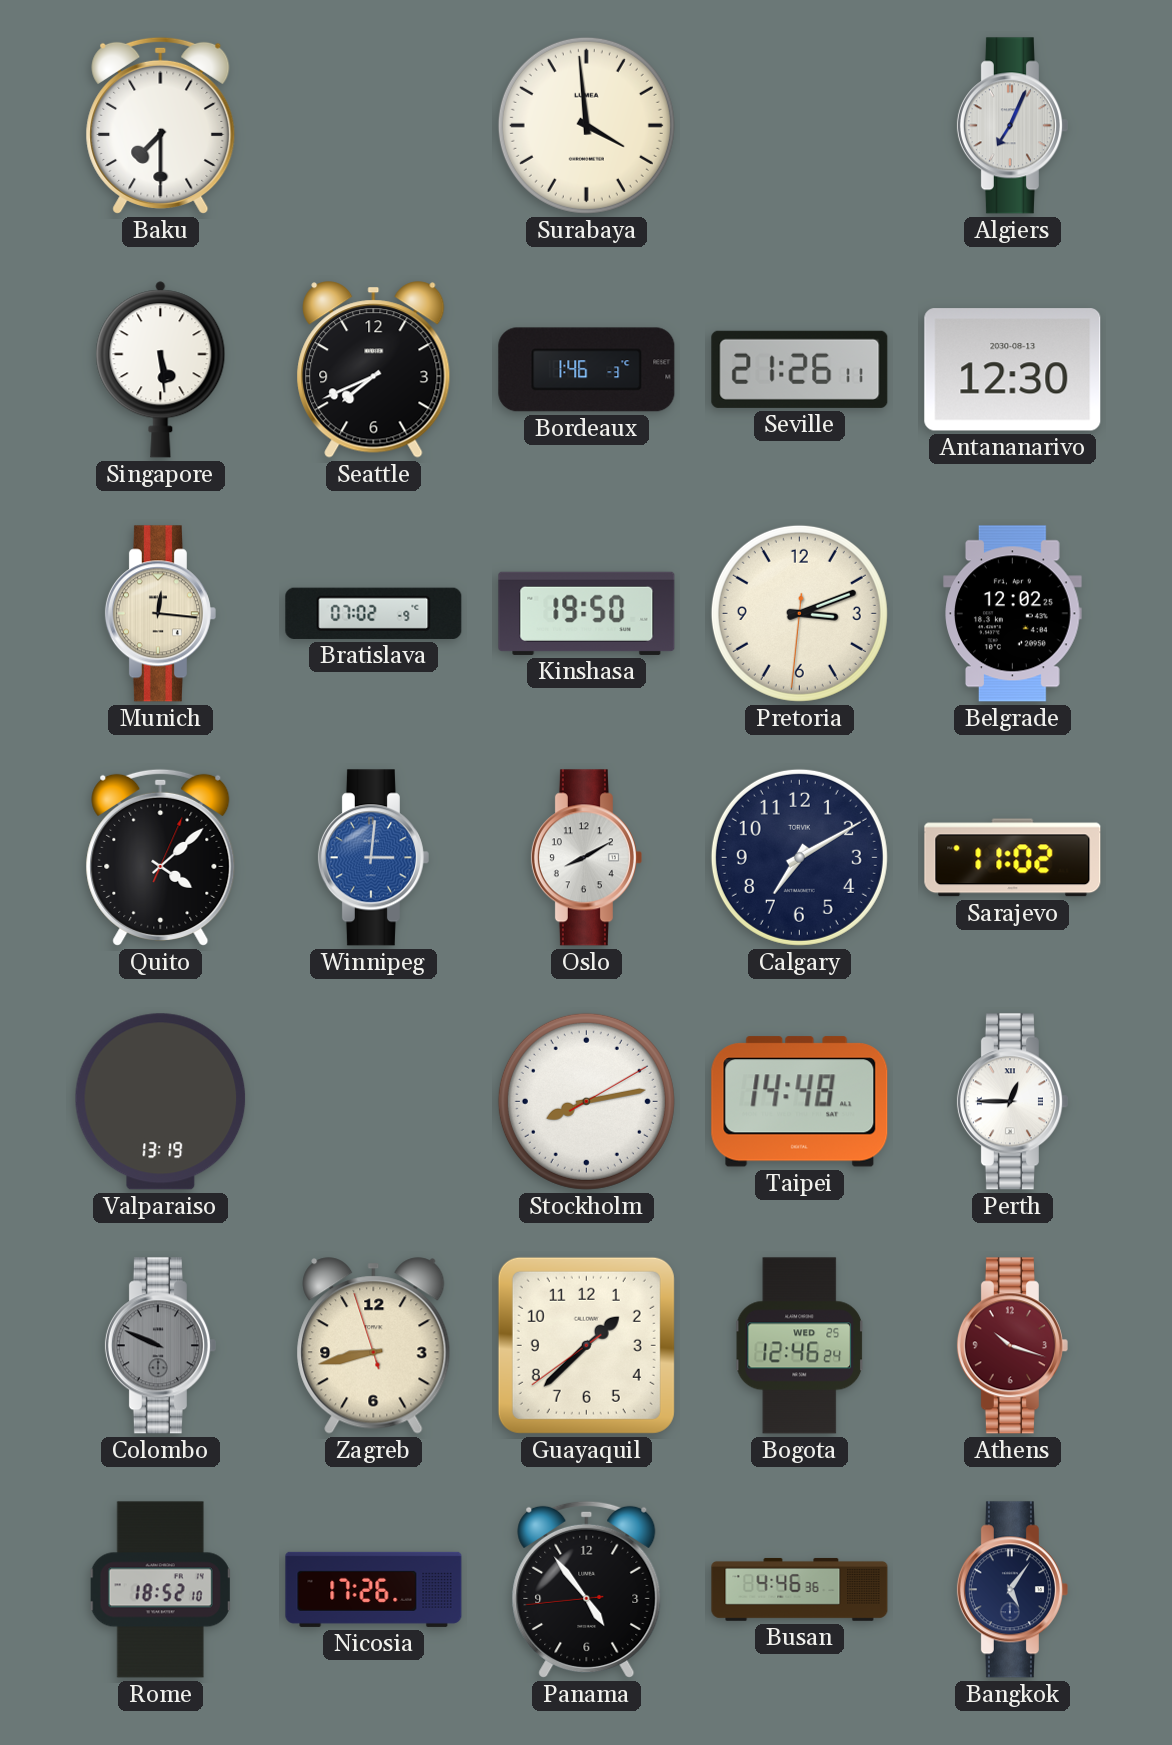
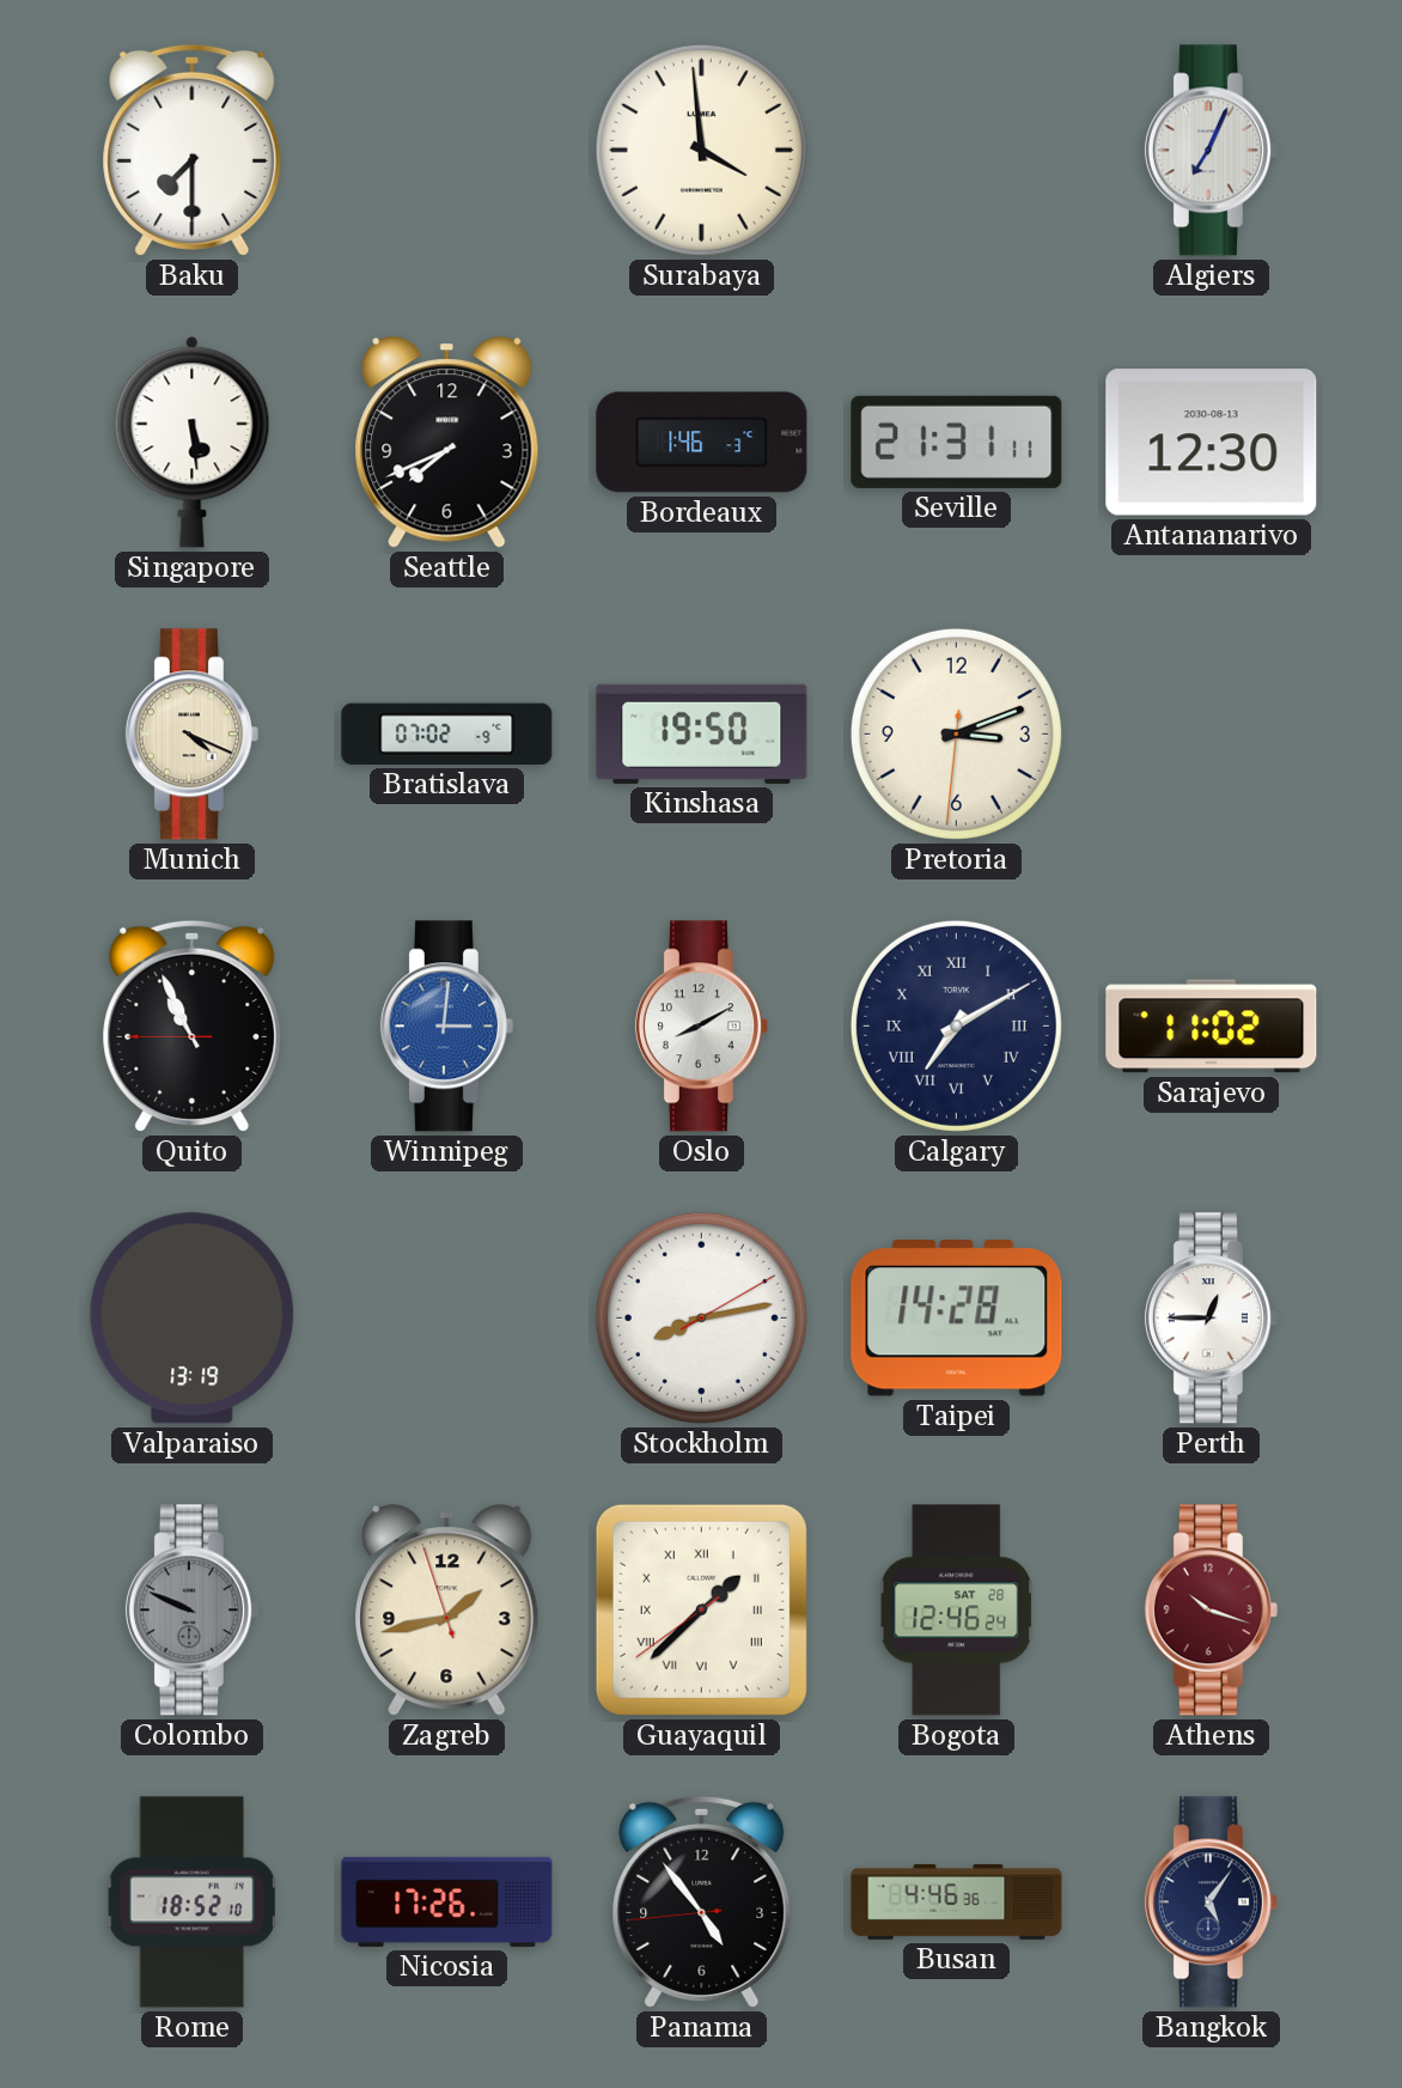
Seville: 21:26 -> 21:31
Munich: 12:16 -> 4:19
Belgrade: 12:02 -> none
Quito: 4:08 -> 10:55
Calgary numerals: Arabic -> Roman
Taipei: 14:48 -> 14:28
Zagreb: 8:42 -> 1:42
Guayaquil numerals: Arabic -> Roman
Bogota date: WED 25 -> SAT 28
